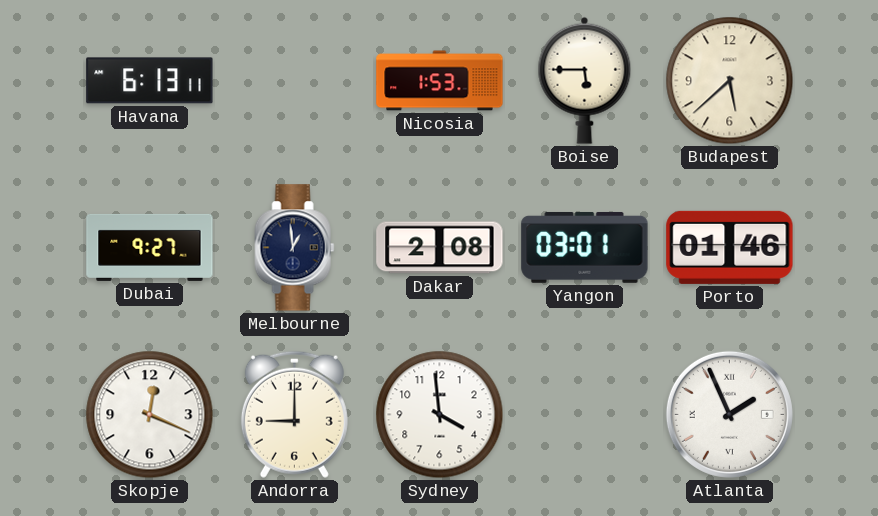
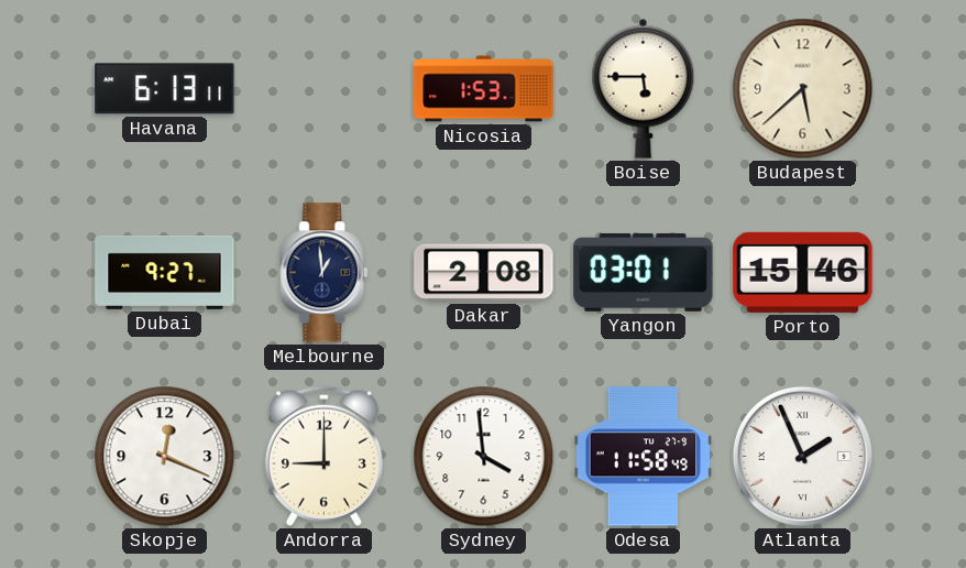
Porto: 01:46 -> 15:46
Odesa: none -> 11:58
